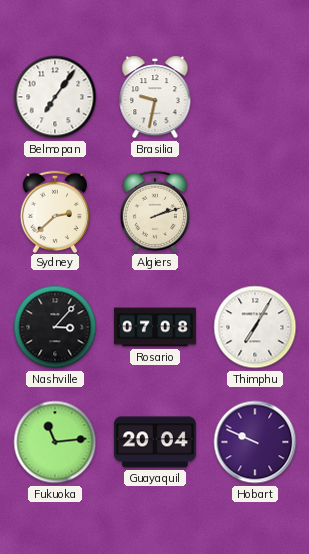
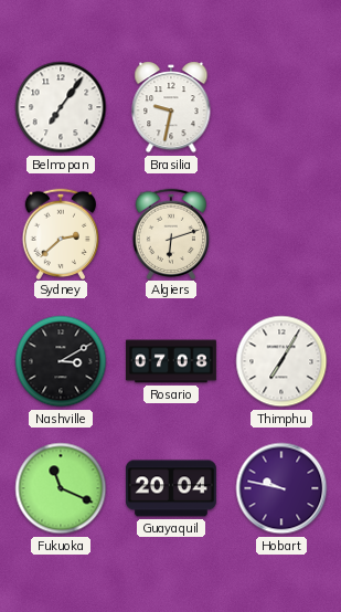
Algiers: 2:12 -> 6:12
Nashville: 3:07 -> 3:10
Fukuoka: 11:14 -> 11:19
Hobart: 9:49 -> 9:47
